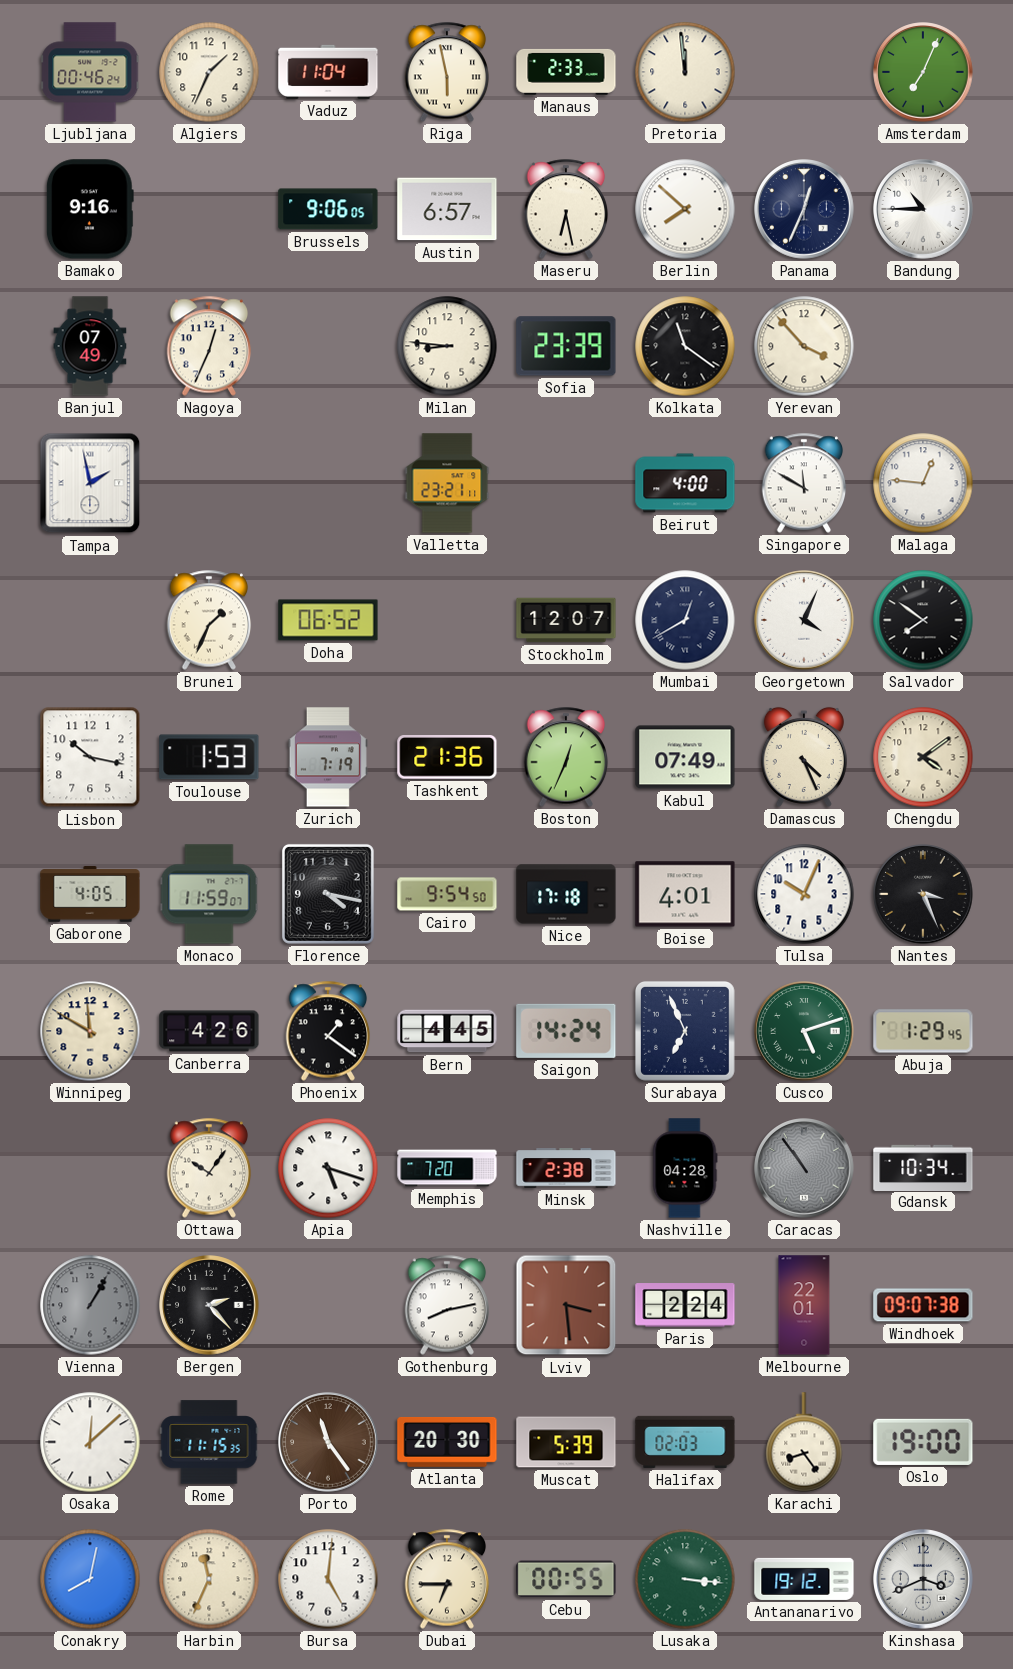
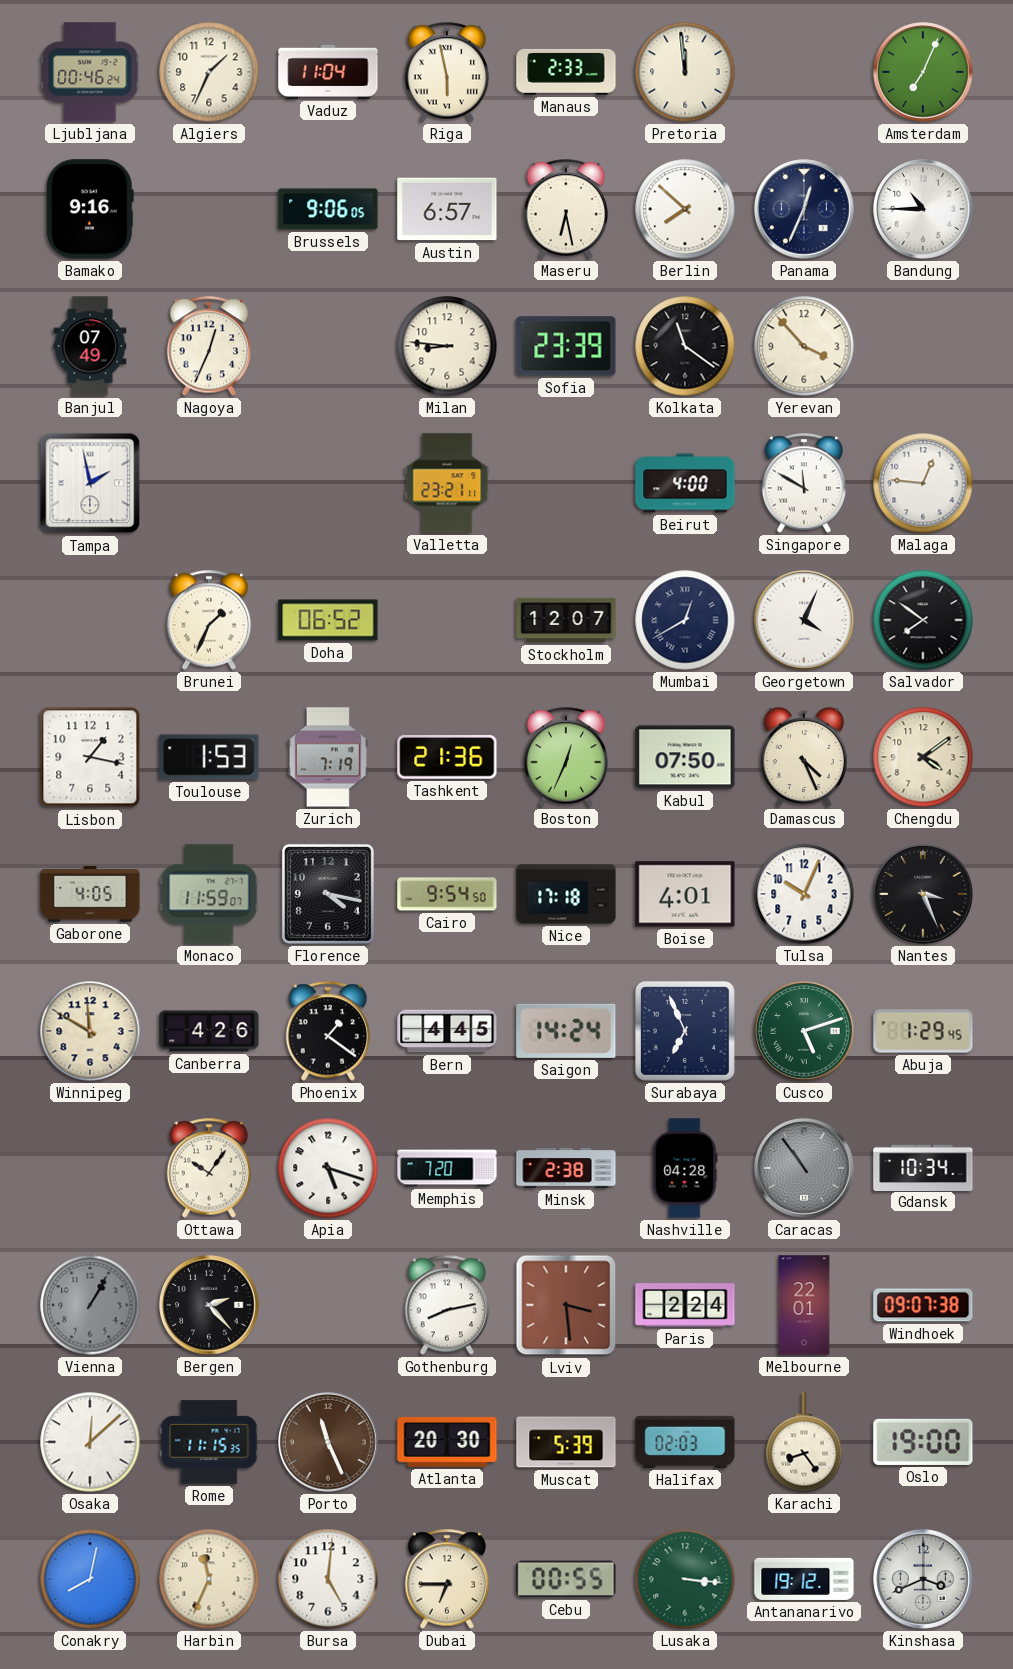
Lisbon: 10:17 -> 1:17
Kabul: 07:49 -> 07:50
Porto: 11:24 -> 11:26
